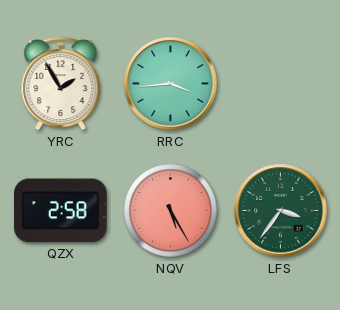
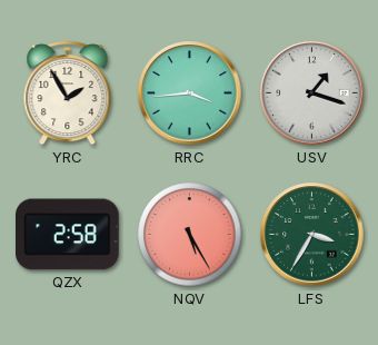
USV: none -> 1:18
LFS: 3:36 -> 3:35
